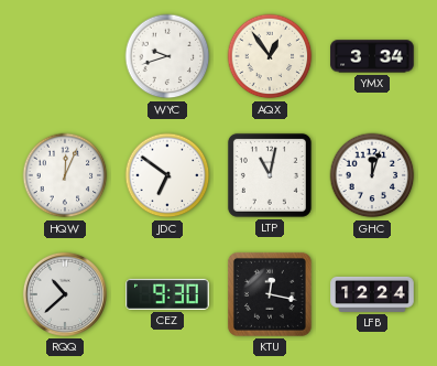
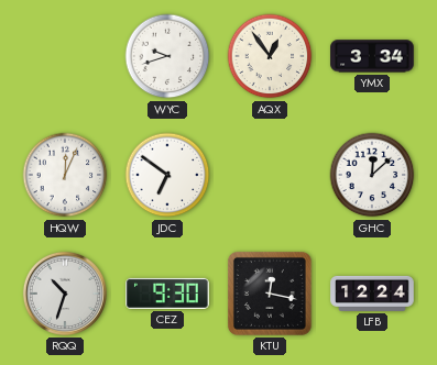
LTP: 11:02 -> none
GHC: 12:03 -> 12:08
RQQ: 10:38 -> 10:33
